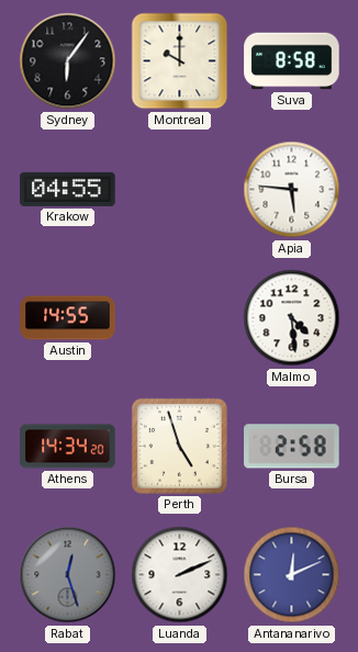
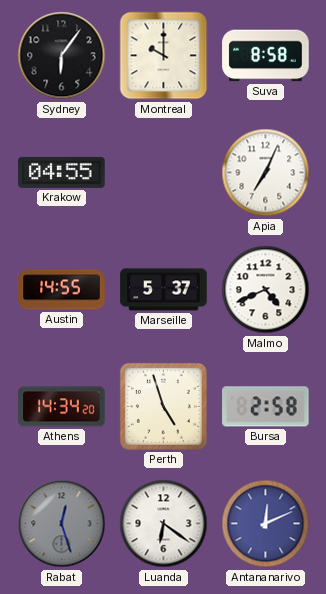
Apia: 5:46 -> 7:04
Marseille: none -> 5:37
Malmo: 4:29 -> 4:41
Luanda: 2:11 -> 6:21
